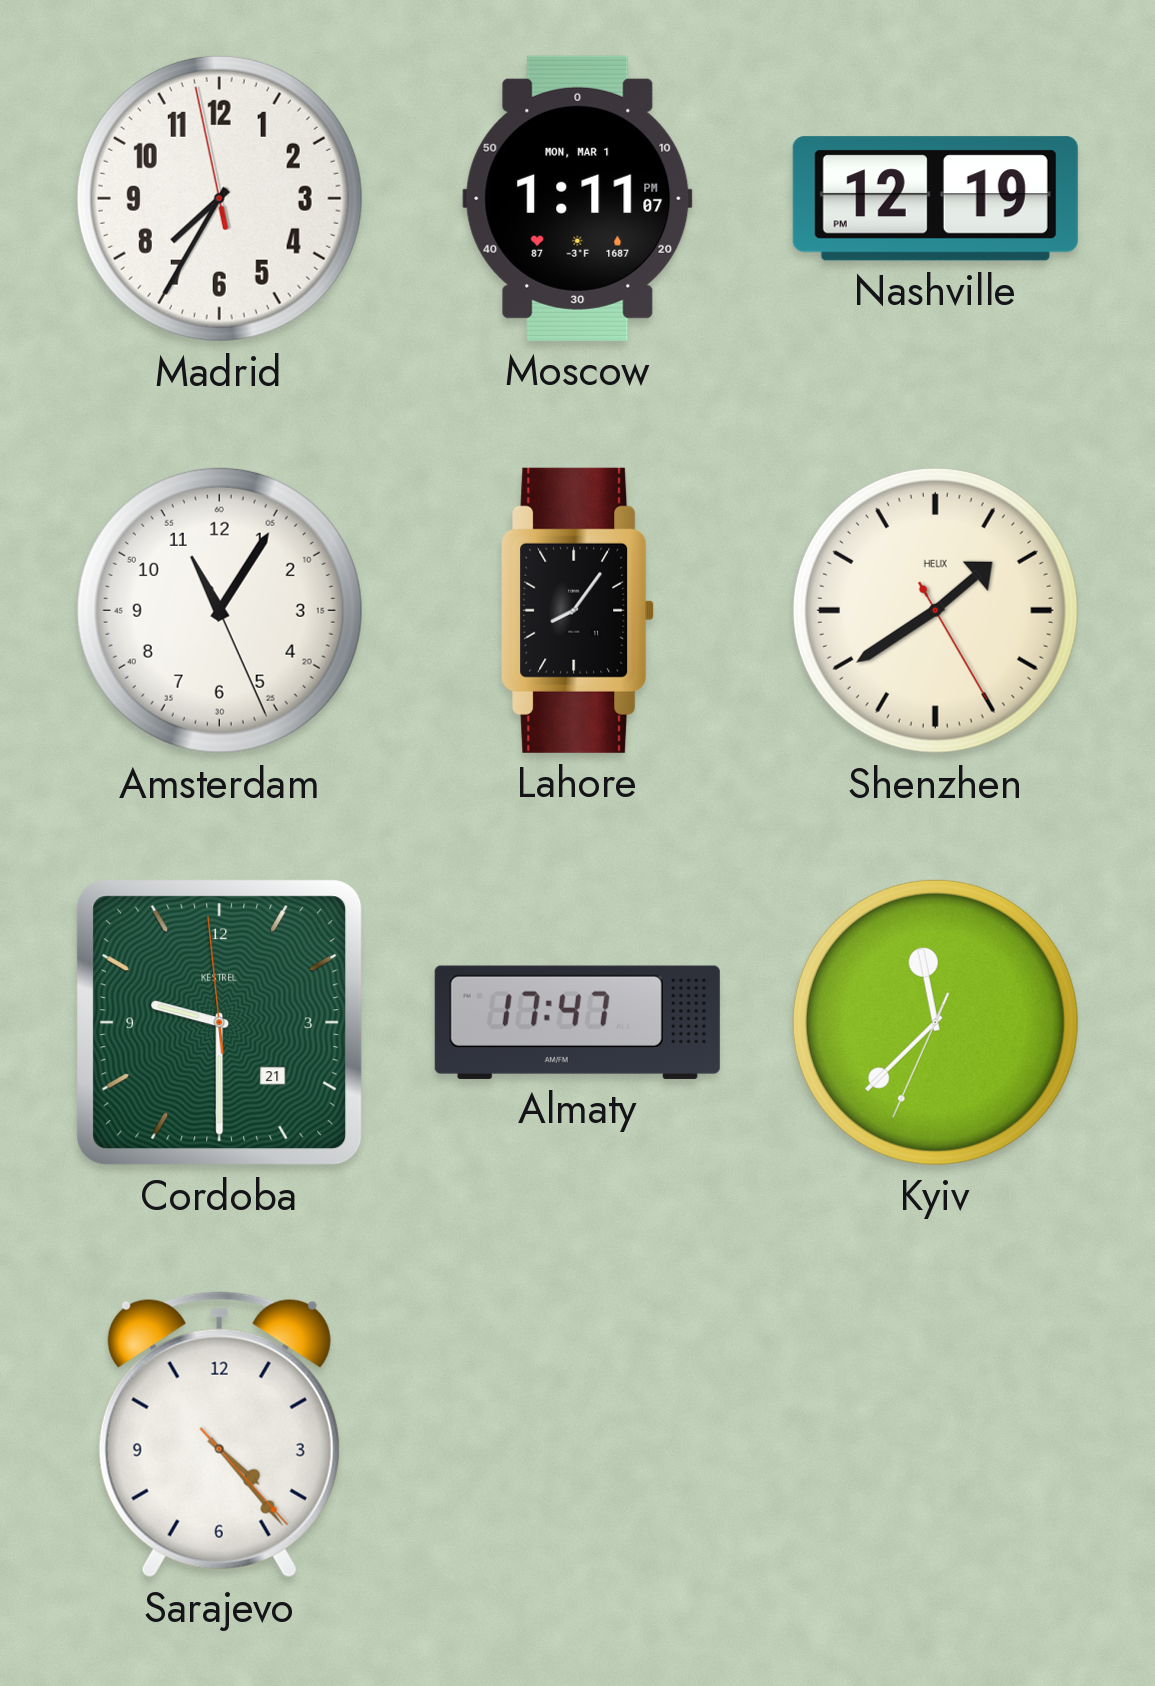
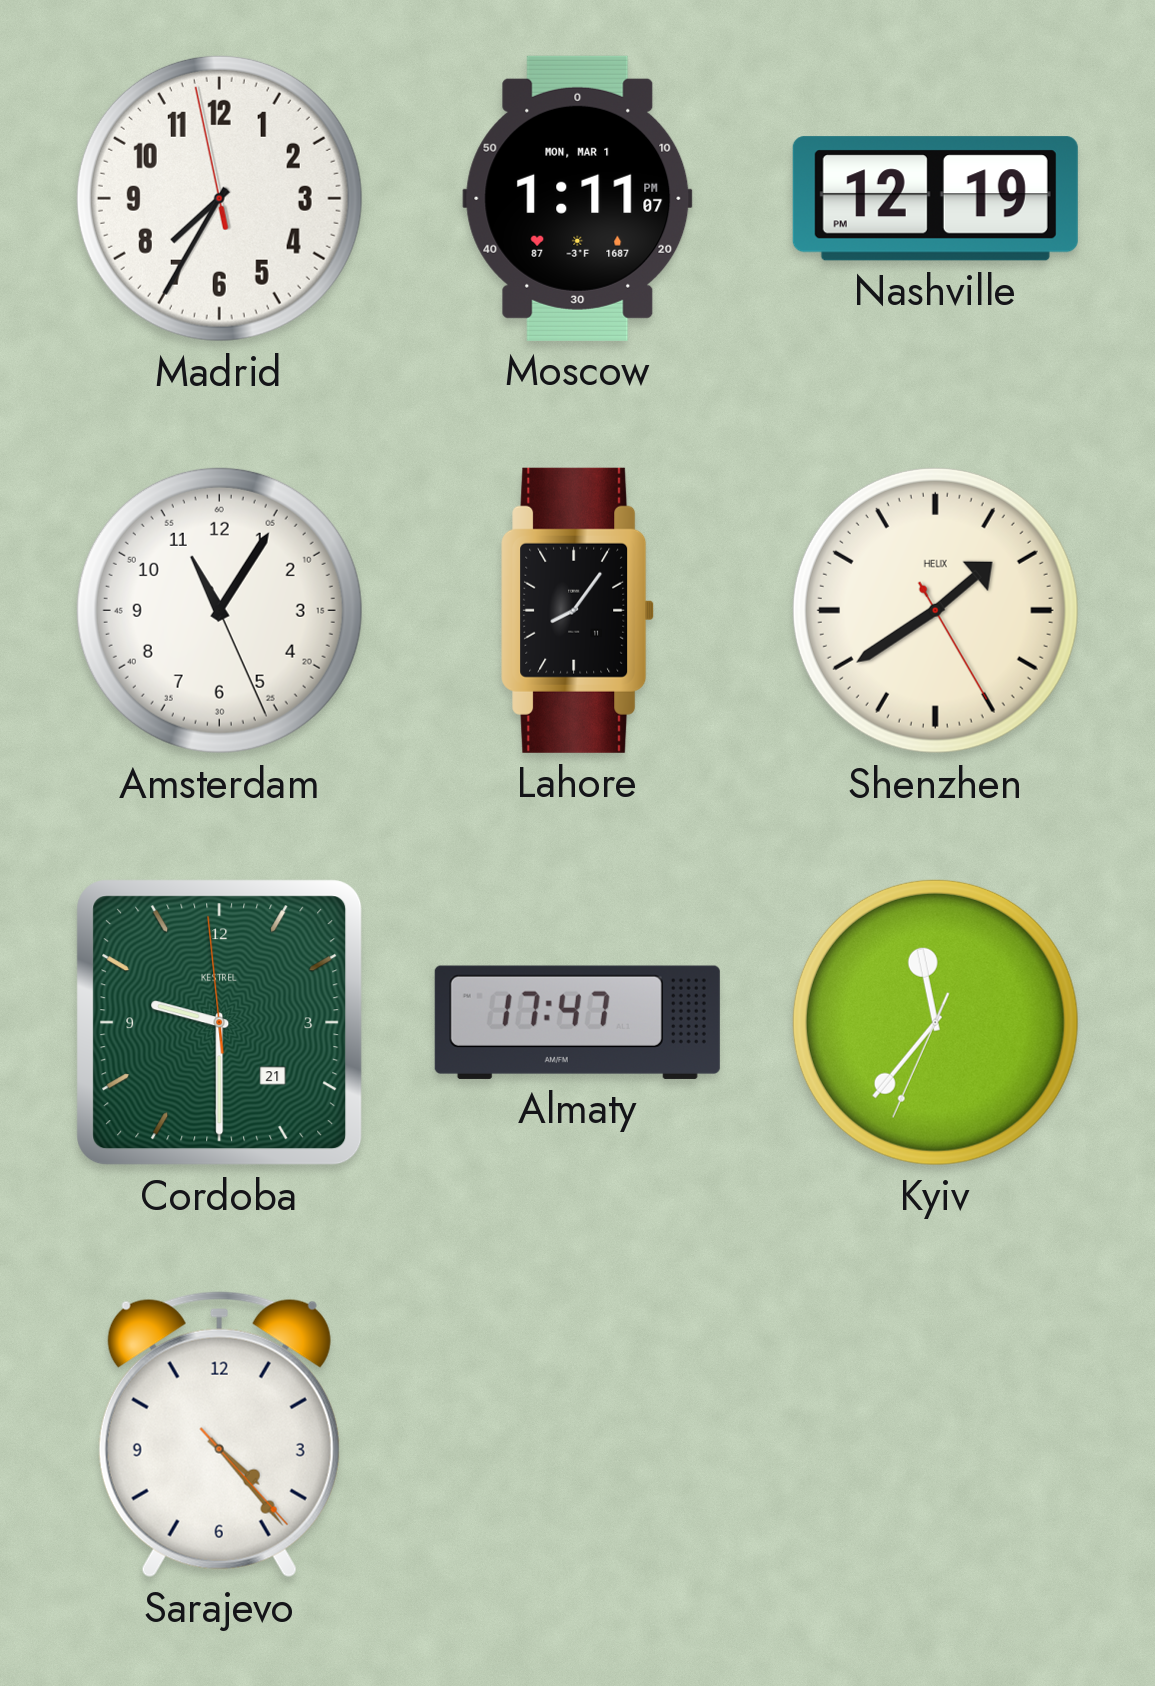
Kyiv: 11:37 -> 11:36
